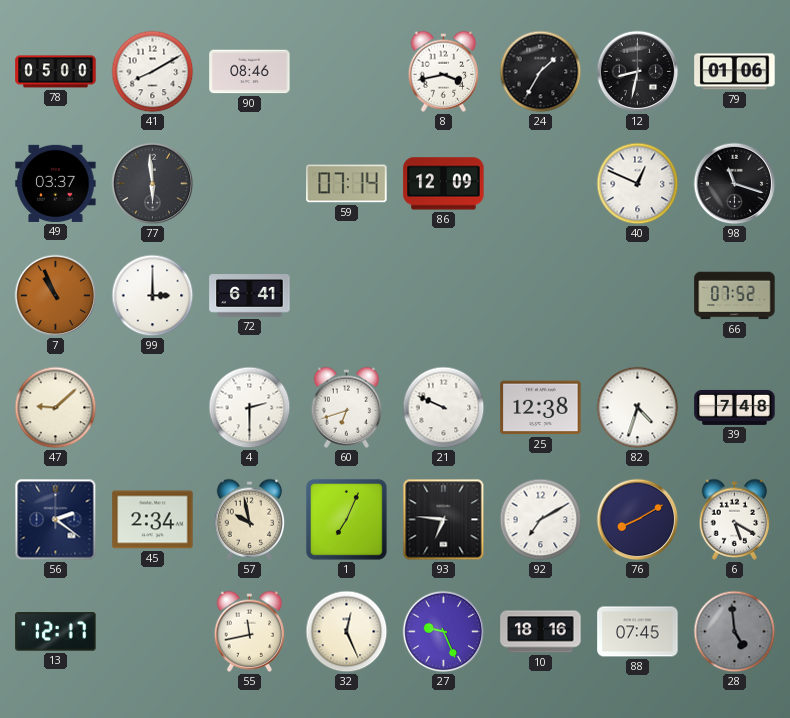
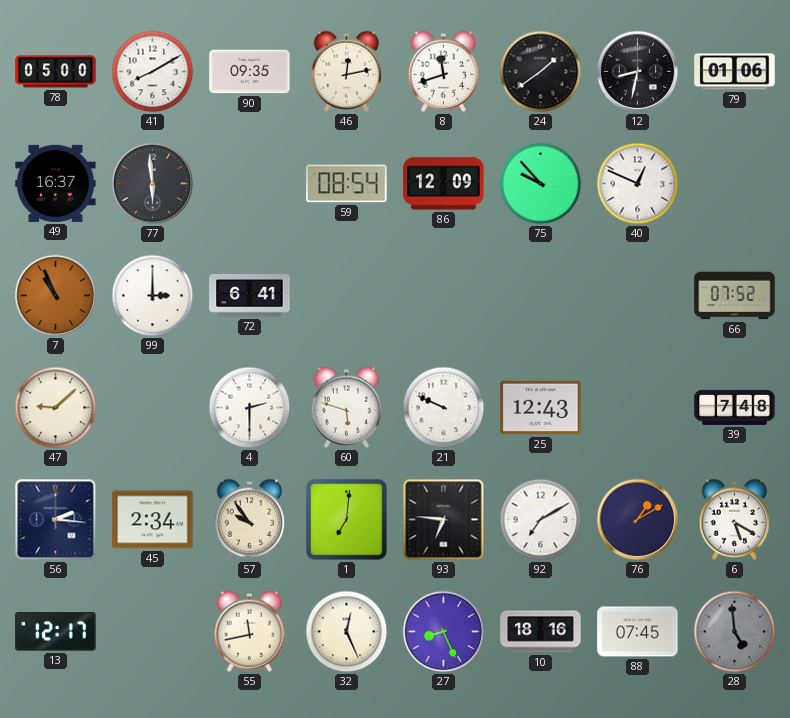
90: 08:46 -> 09:35
46: none -> 12:13
8: 3:43 -> 11:42
24: 1:35 -> 1:39
49: 03:37 -> 16:37
59: 07:14 -> 08:54
75: none -> 9:53
98: 11:18 -> none
60: 6:42 -> 5:48
25: 12:38 -> 12:43
82: 4:33 -> none
56: 2:21 -> 2:16
57: 9:58 -> 9:54
1: 7:04 -> 7:01
76: 8:10 -> 1:10
27: 9:26 -> 8:26
